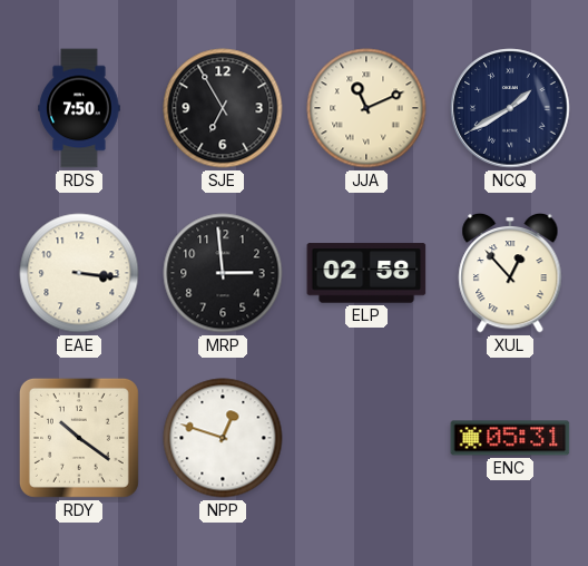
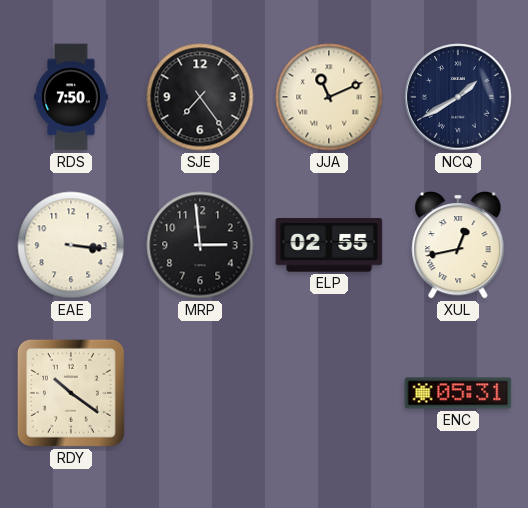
SJE: 6:55 -> 7:24
ELP: 02:58 -> 02:55
XUL: 12:53 -> 12:43
NPP: 12:48 -> none
